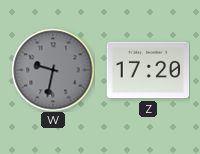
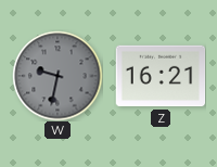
Z: 17:20 -> 16:21
